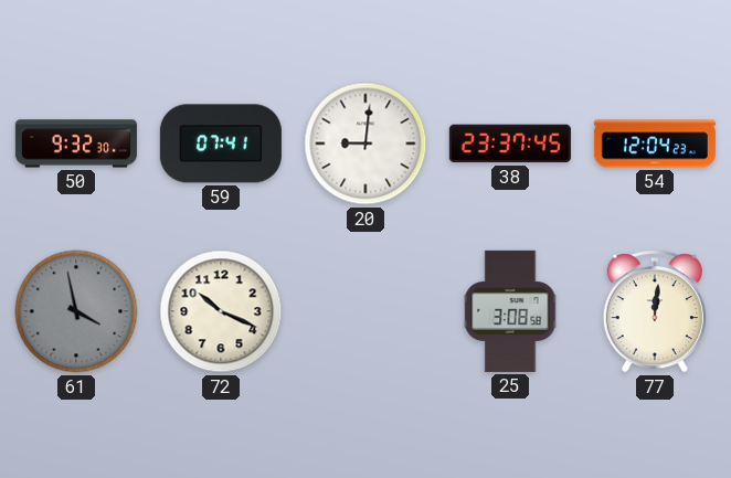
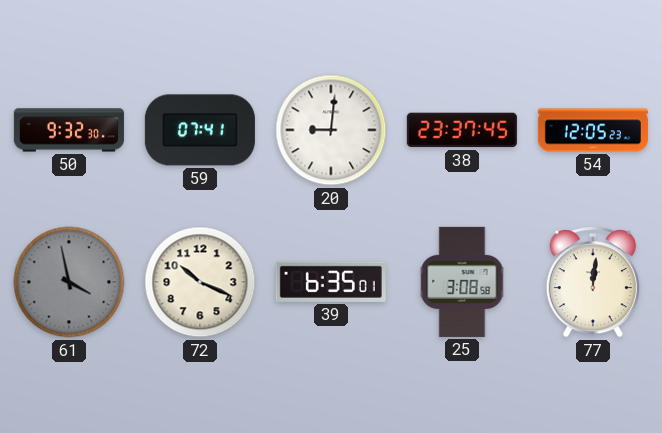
54: 12:04 -> 12:05
39: none -> 6:35
